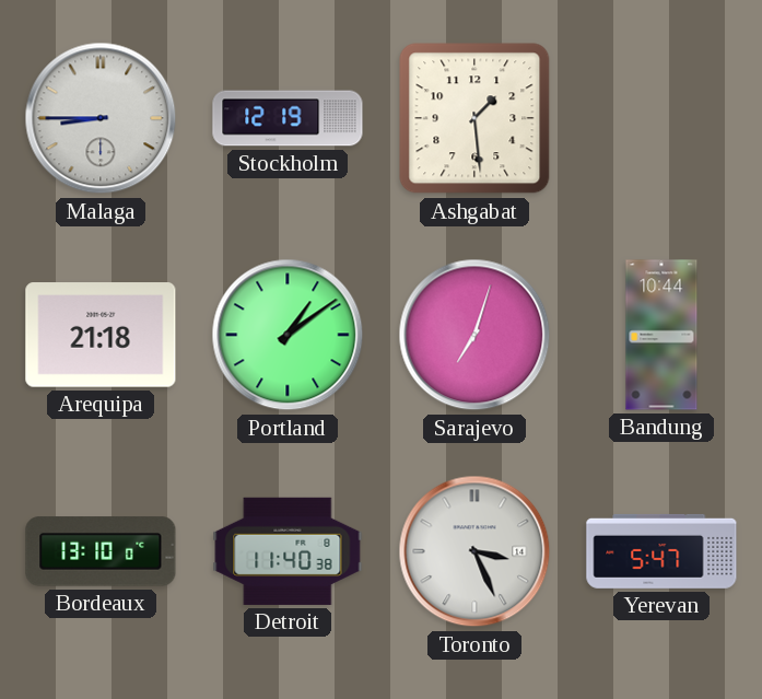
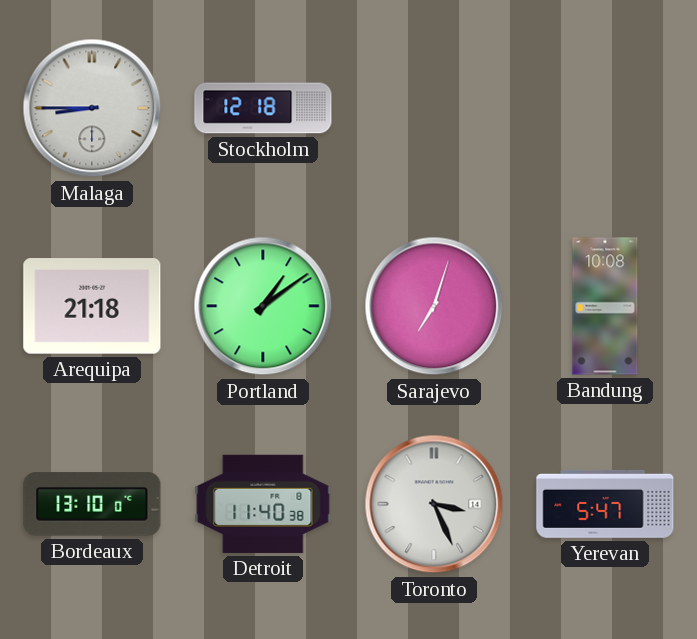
Stockholm: 12:19 -> 12:18
Ashgabat: 1:29 -> none
Bandung: 10:44 -> 10:08
